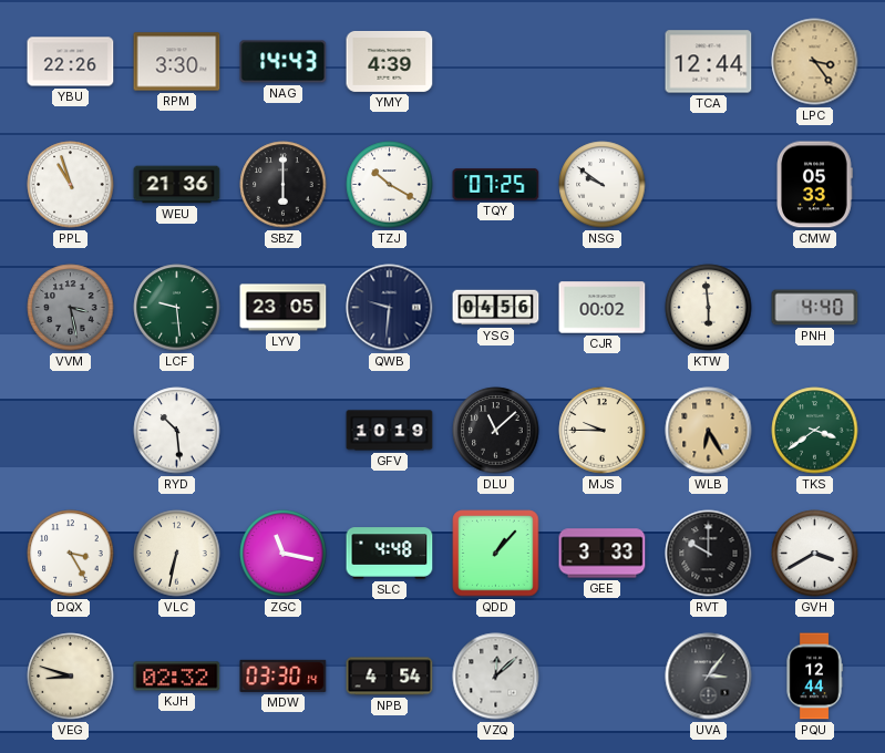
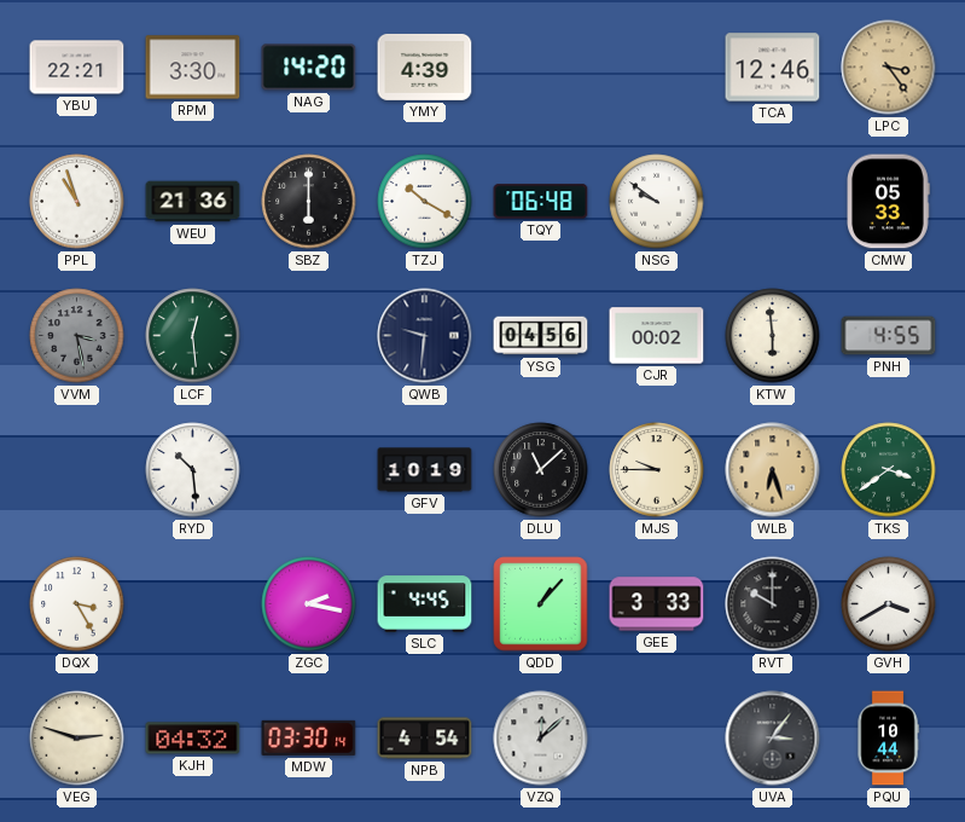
YBU: 22:26 -> 22:21
NAG: 14:43 -> 14:20
TCA: 12:44 -> 12:46
TQY: 07:25 -> 06:48
LCF: 9:29 -> 12:29
LYV: 23:05 -> none
PNH: 4:40 -> 4:55
WLB: 6:25 -> 6:27
VLC: 6:32 -> none
ZGC: 11:17 -> 2:17
SLC: 4:48 -> 4:45
VEG: 8:48 -> 2:48
KJH: 02:32 -> 04:32
PQU: 12:44 -> 10:44
